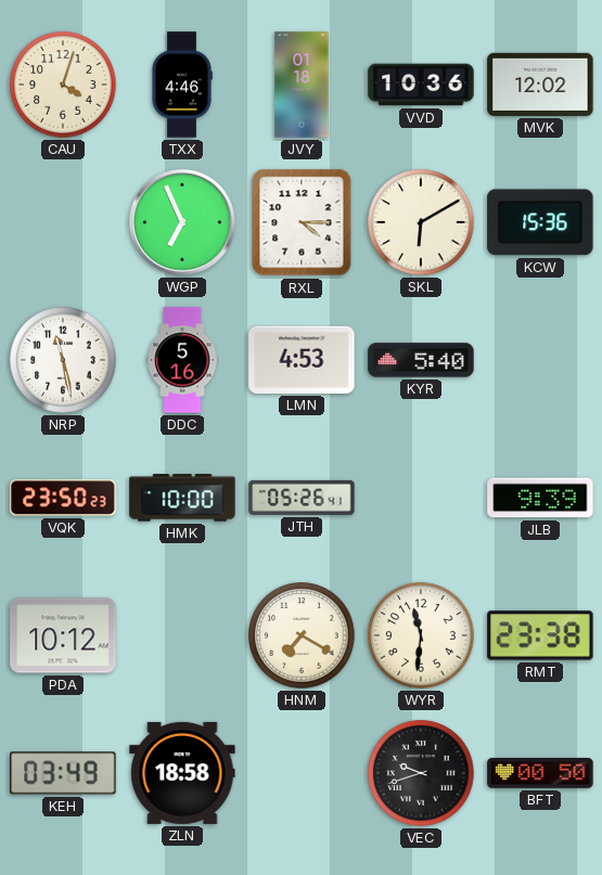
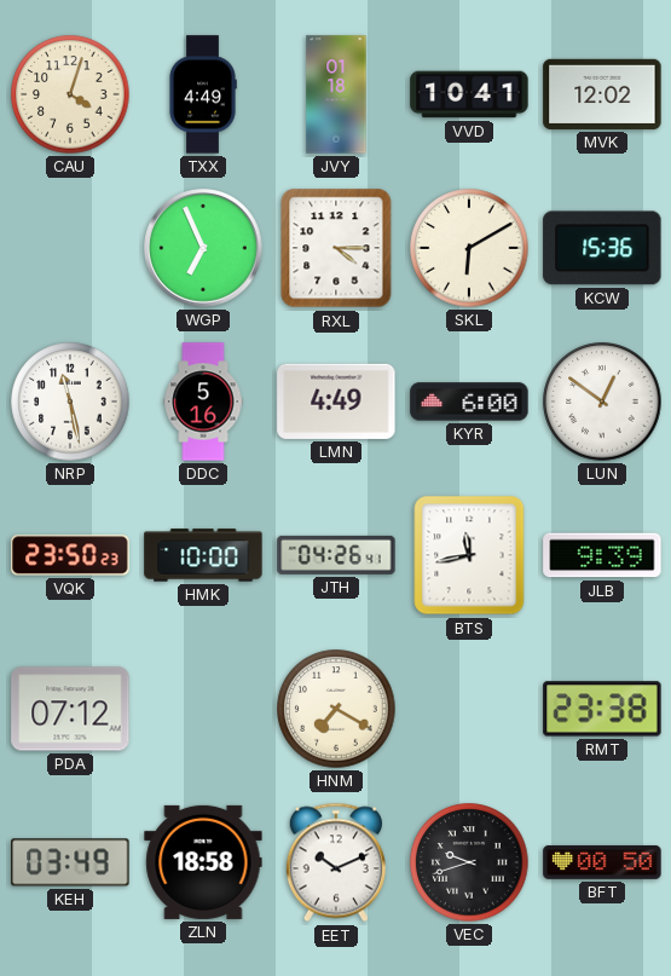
TXX: 4:46 -> 4:49
VVD: 10:36 -> 10:41
LMN: 4:53 -> 4:49
KYR: 5:40 -> 6:00
LUN: none -> 12:51
JTH: 05:26 -> 04:26
BTS: none -> 11:43
PDA: 10:12 -> 07:12
WYR: 11:31 -> none
EET: none -> 10:11
